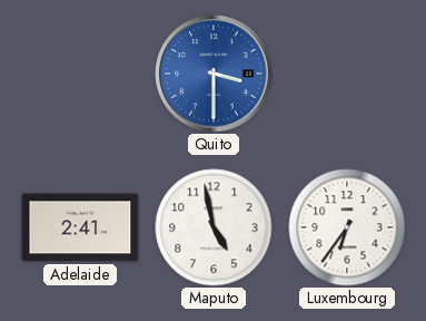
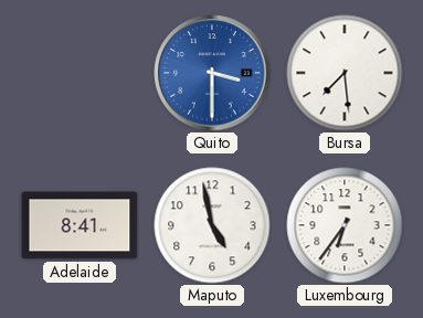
Bursa: none -> 7:29
Adelaide: 2:41 -> 8:41
